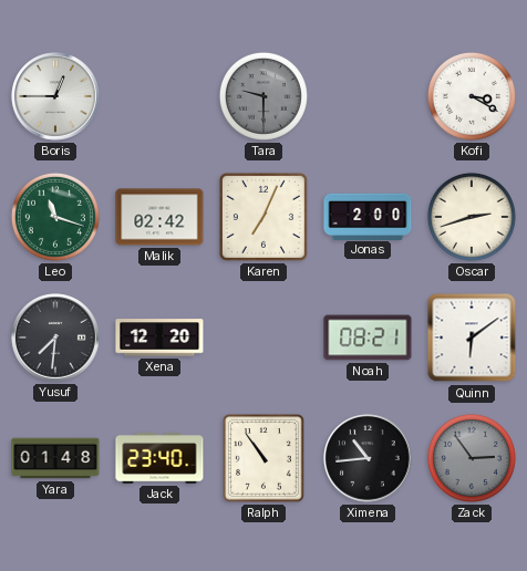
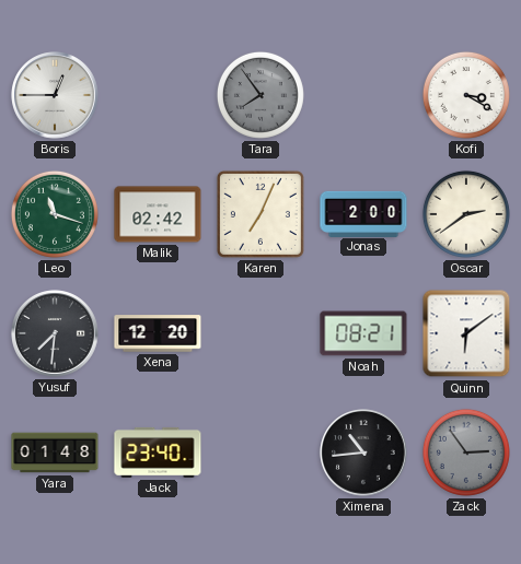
Tara: 9:30 -> 7:54
Oscar: 2:42 -> 2:39
Ralph: 10:54 -> none
